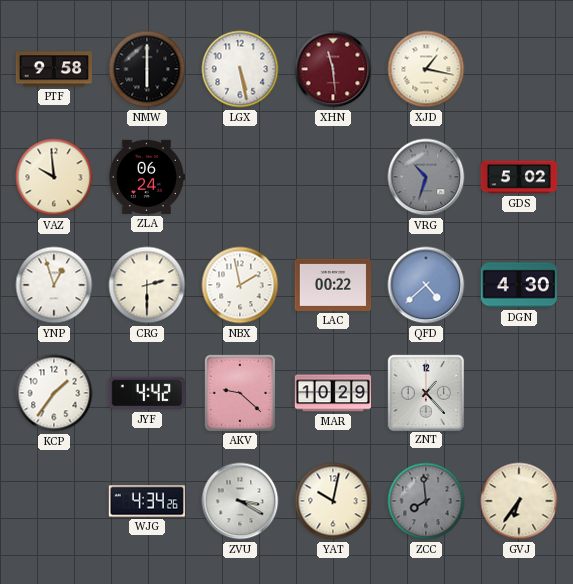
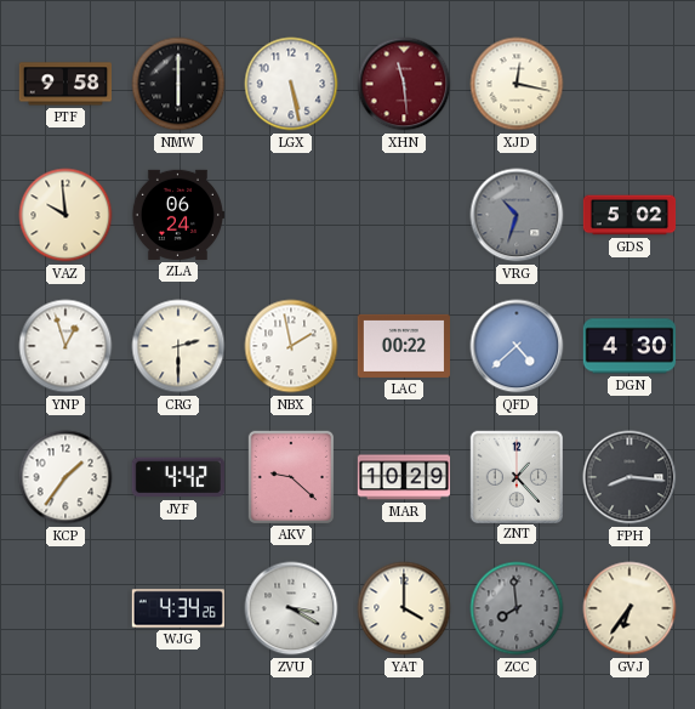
XJD: 1:17 -> 12:17
FPH: none -> 8:16
YAT: 10:02 -> 4:00
